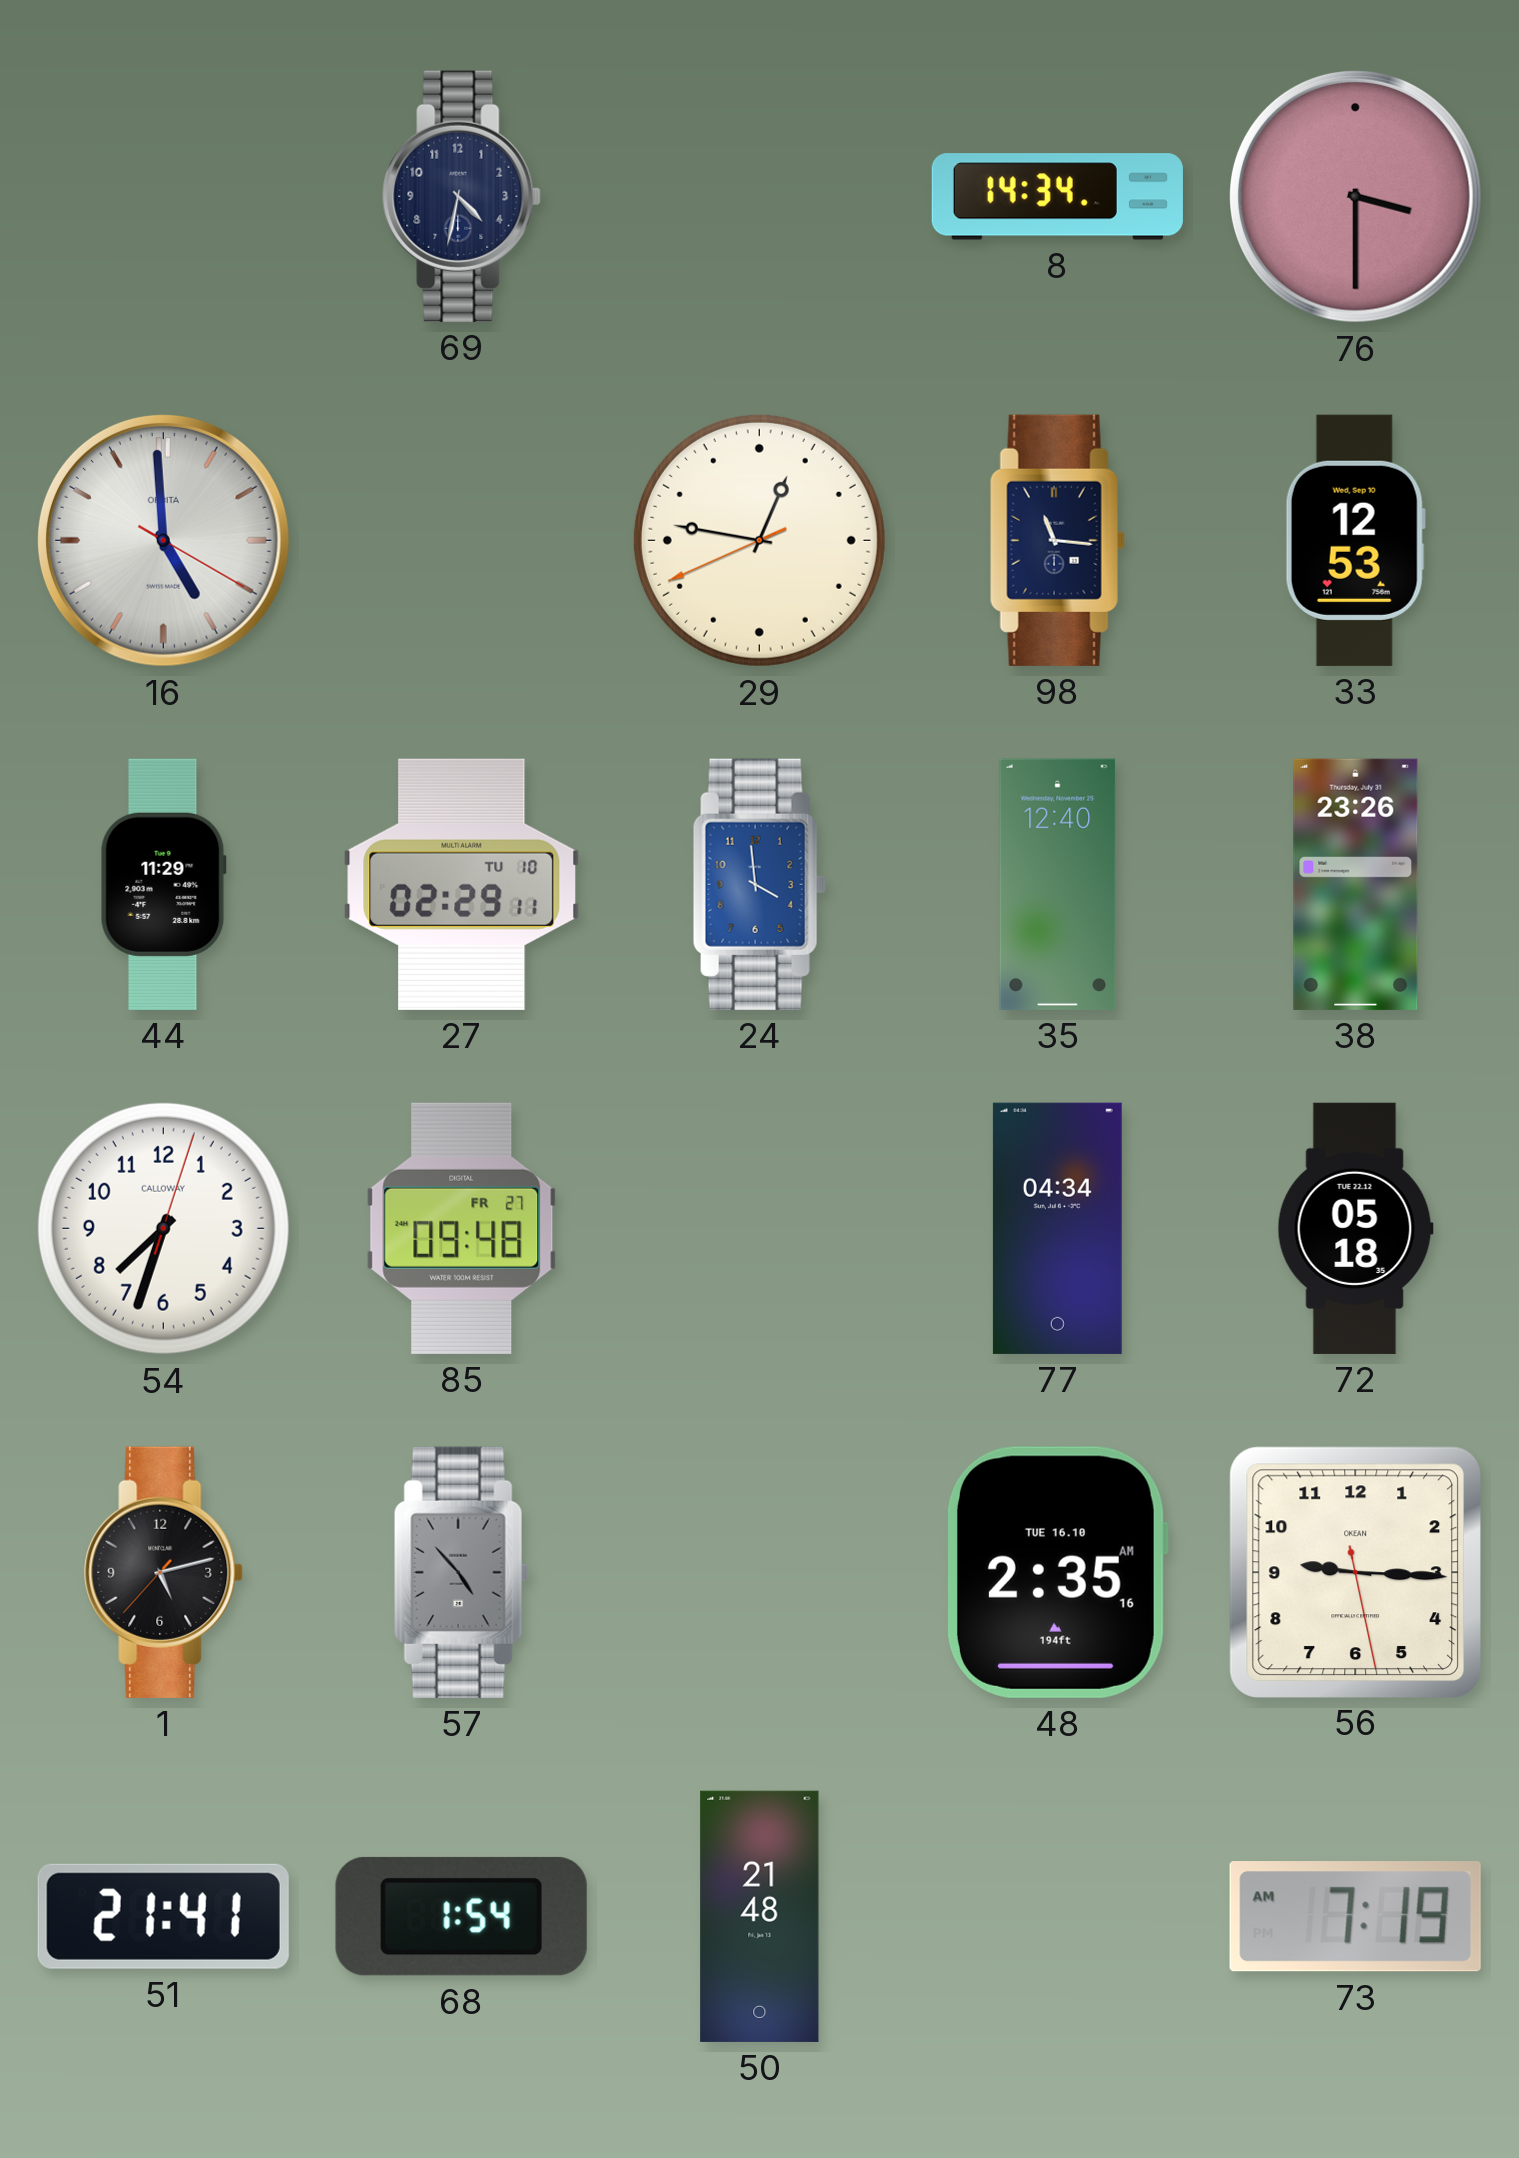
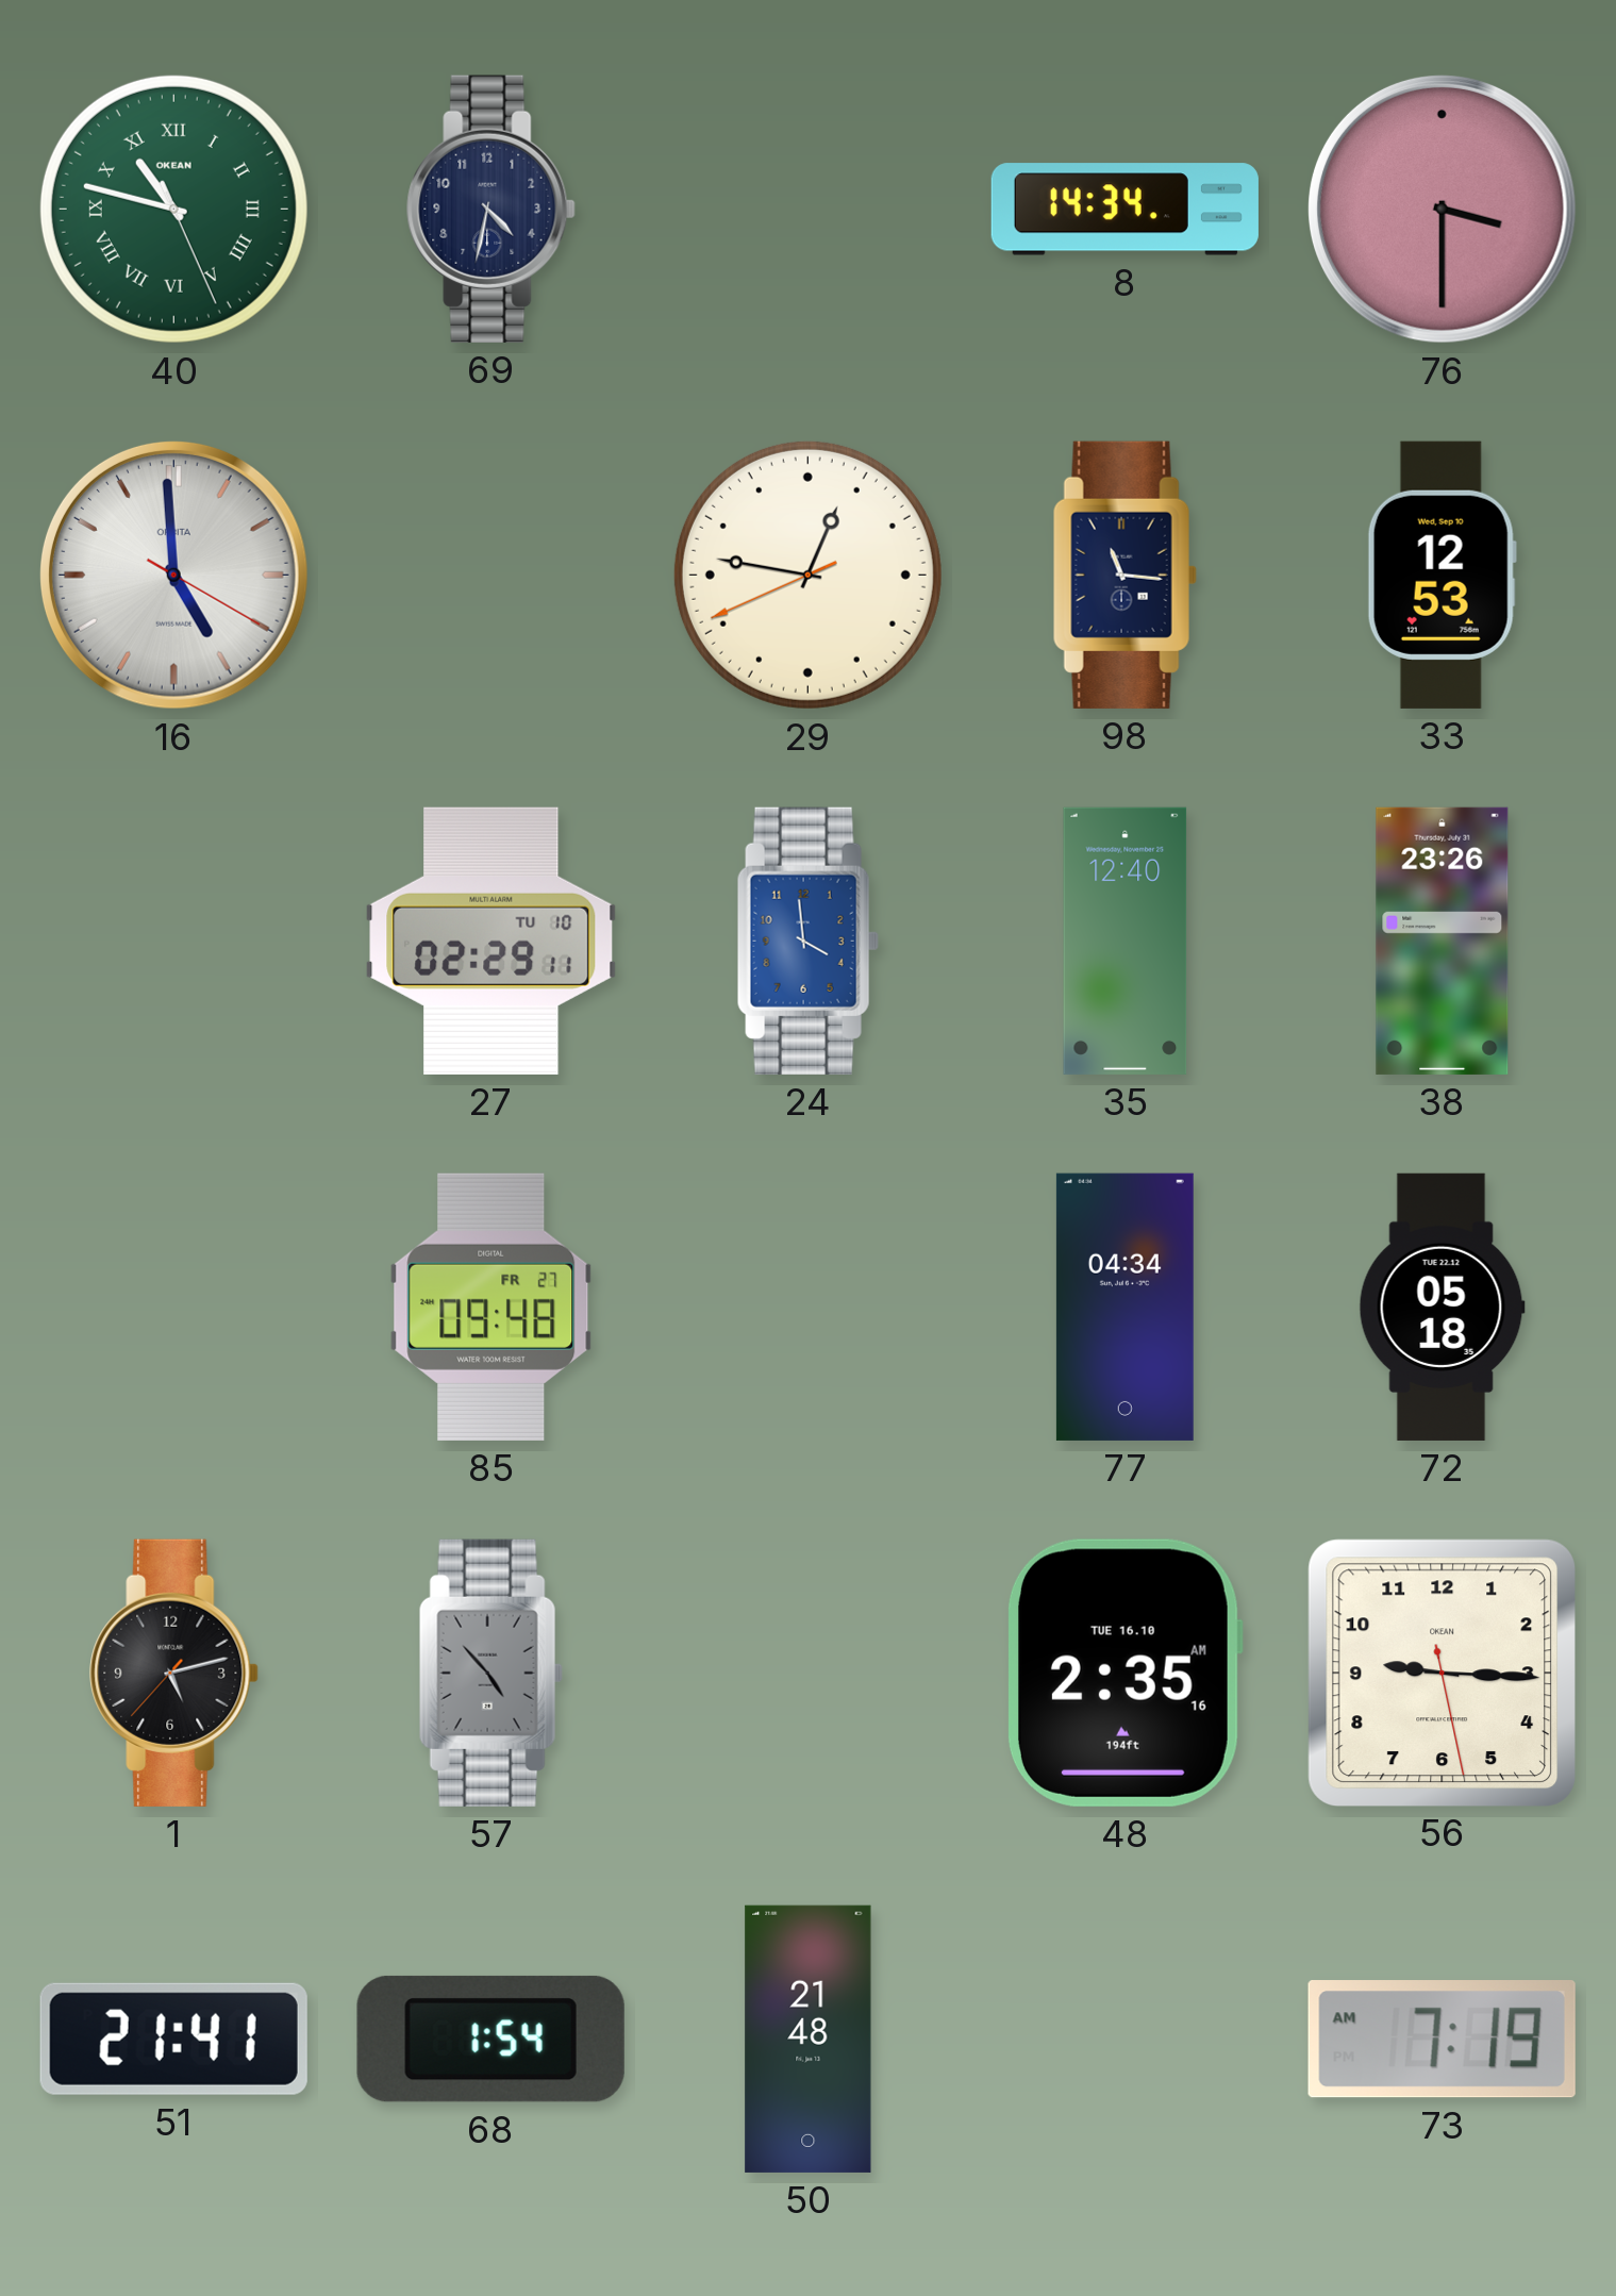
40: none -> 10:47
44: 11:29 -> none
54: 7:33 -> none
